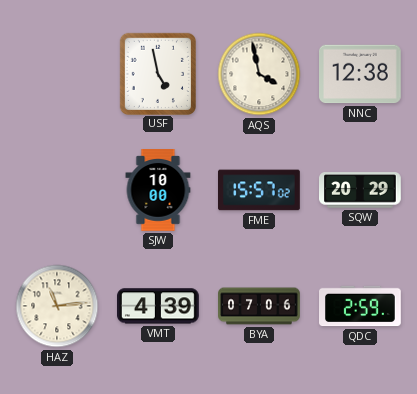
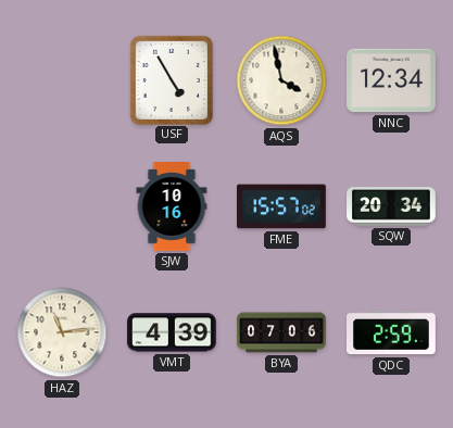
USF: 4:58 -> 4:55
NNC: 12:38 -> 12:34
SJW: 10:00 -> 10:16
SQW: 20:29 -> 20:34
